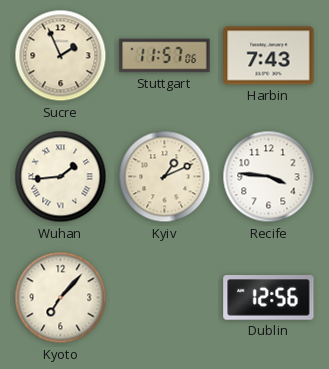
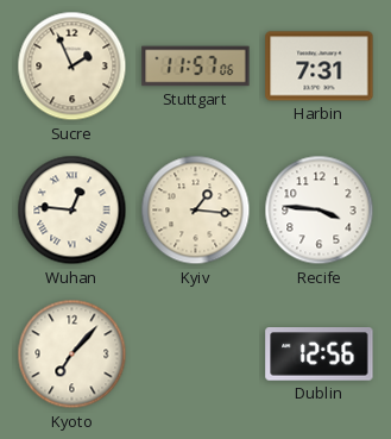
Harbin: 7:43 -> 7:31
Wuhan: 1:44 -> 12:46
Kyiv: 1:11 -> 1:16
